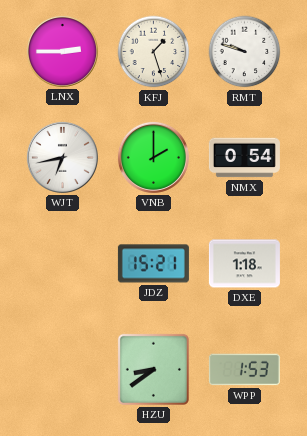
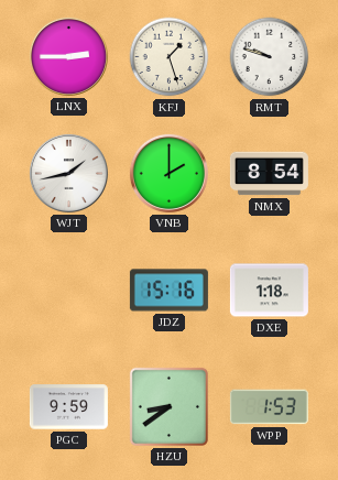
WJT: 6:43 -> 1:43
NMX: 0:54 -> 8:54
JDZ: 15:21 -> 15:16
PGC: none -> 9:59
